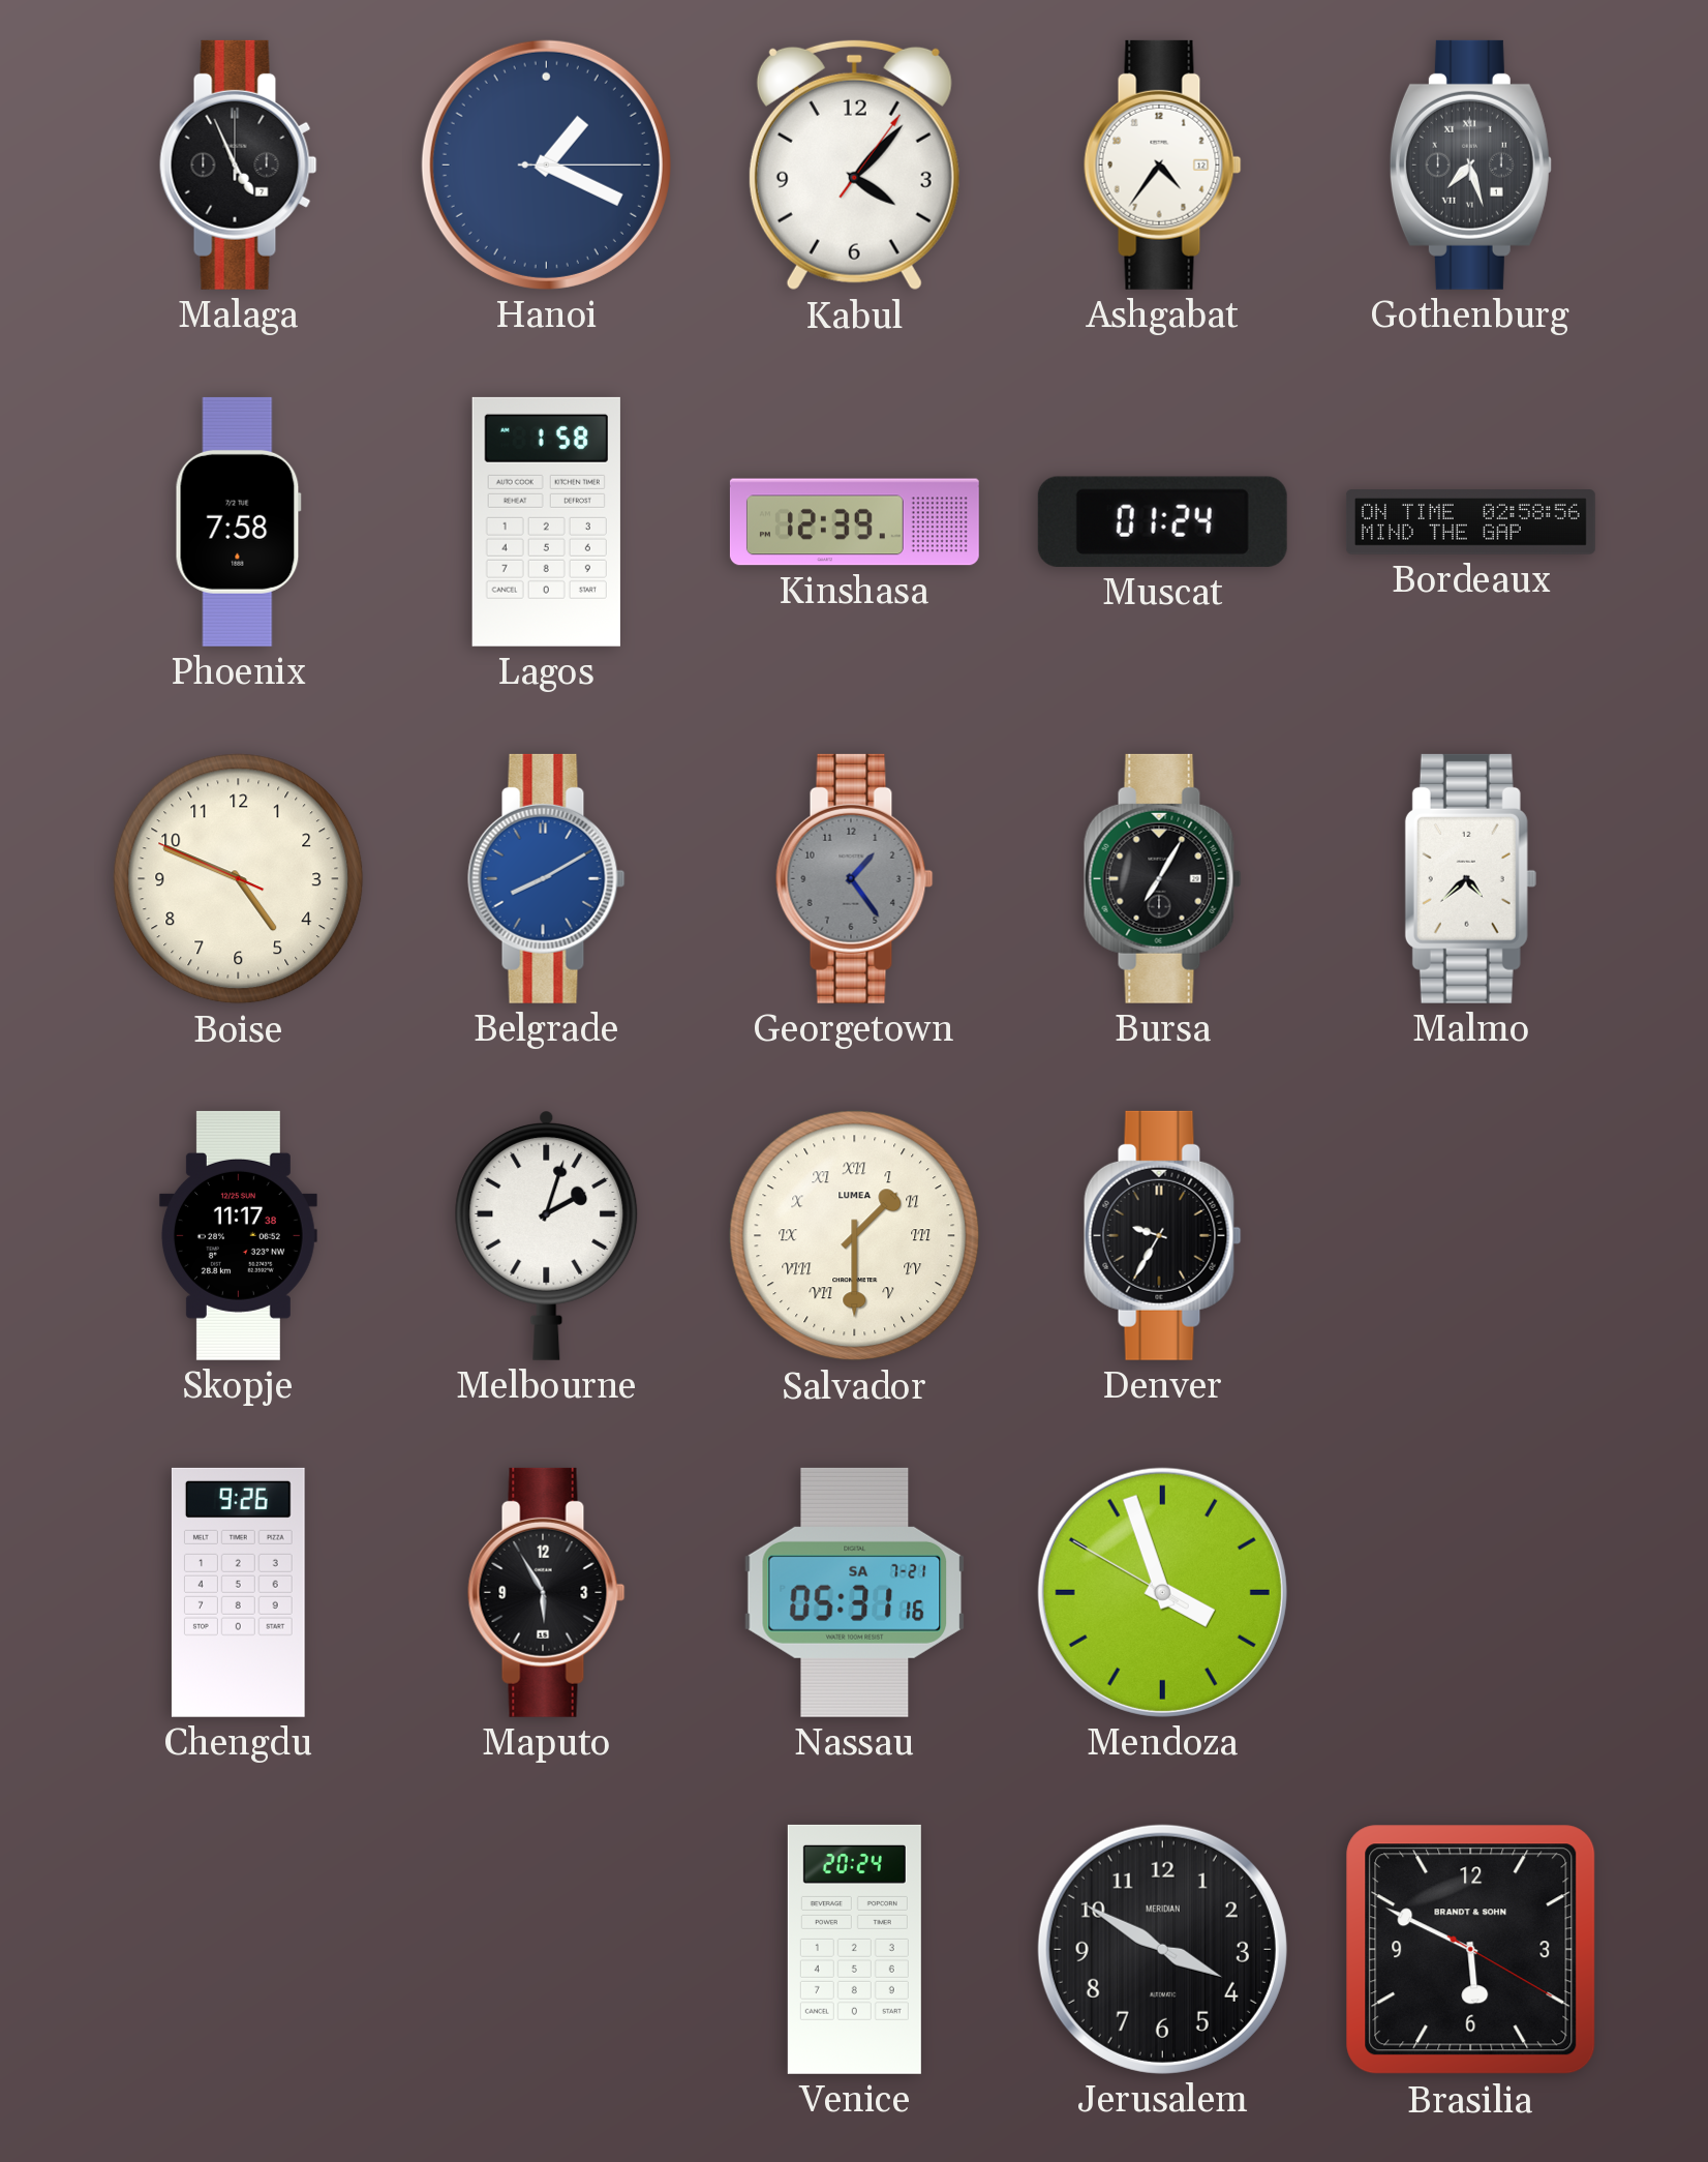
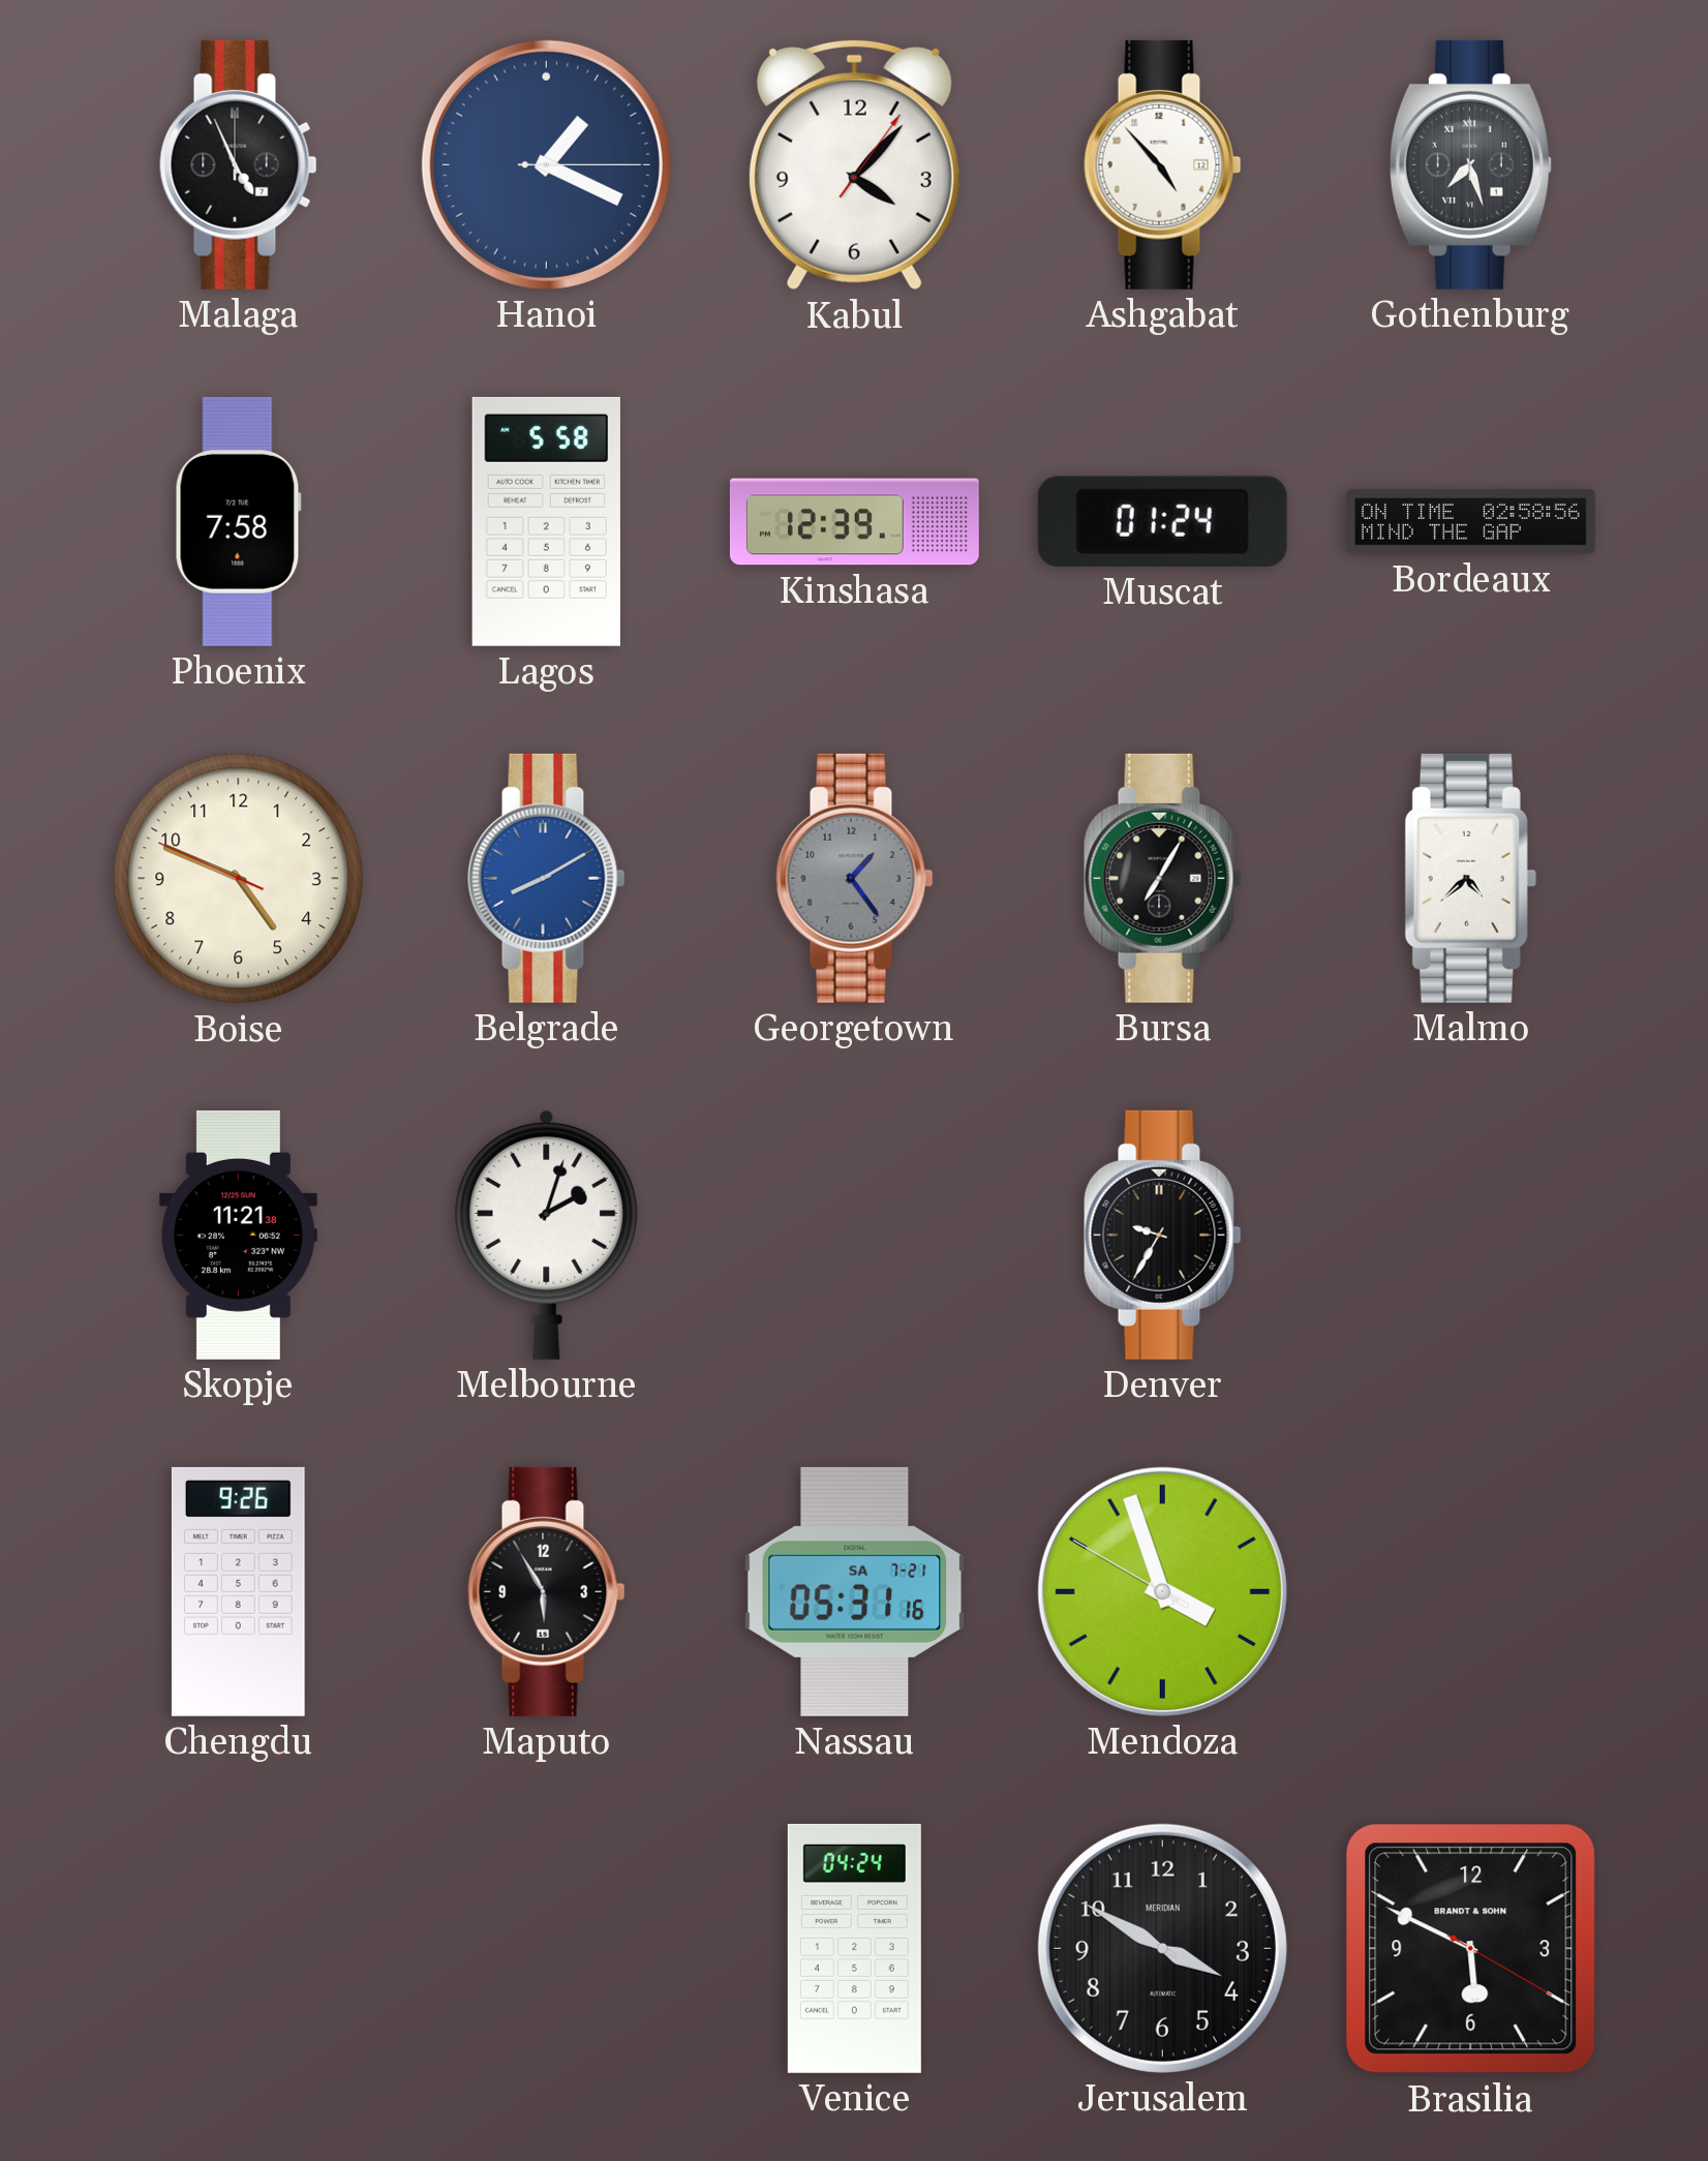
Ashgabat: 4:36 -> 4:53
Lagos: 1:58 -> 5:58
Skopje: 11:17 -> 11:21
Salvador: 1:30 -> none
Venice: 20:24 -> 04:24
